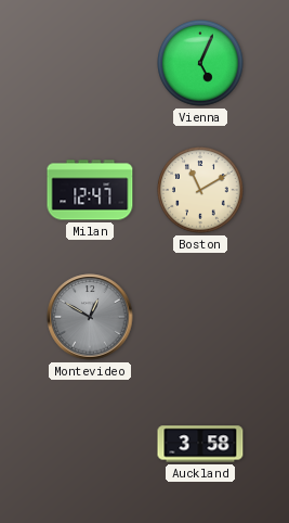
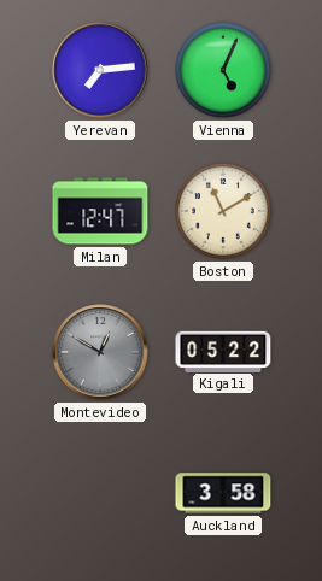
Yerevan: none -> 7:14
Kigali: none -> 05:22
